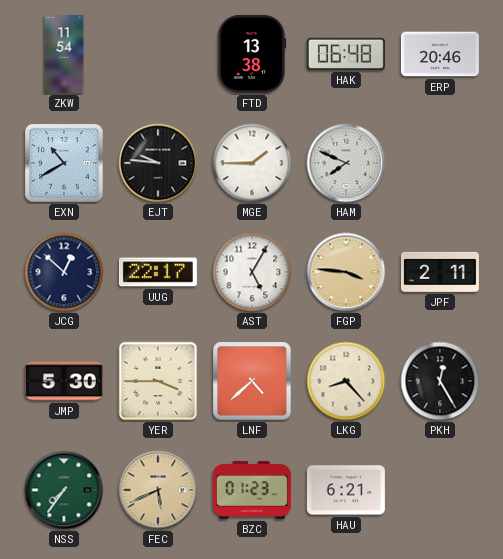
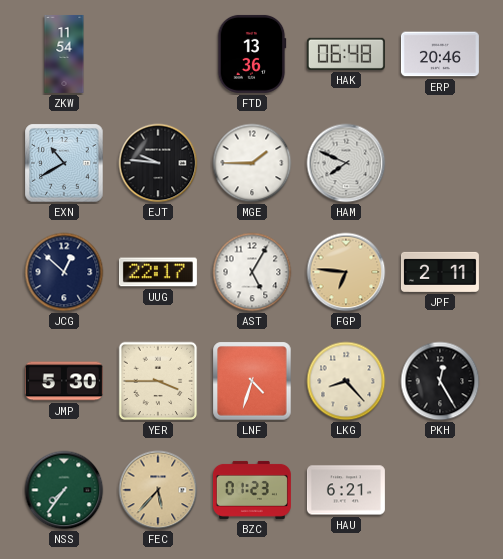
FTD: 13:38 -> 13:36
FGP: 3:46 -> 6:46
LNF: 4:38 -> 4:33
FEC: 5:41 -> 5:37
